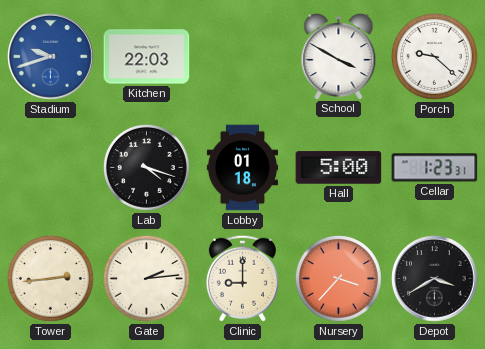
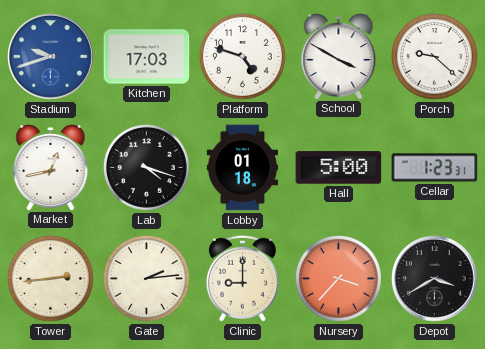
Kitchen: 22:03 -> 17:03
Platform: none -> 4:48
Market: none -> 12:43
